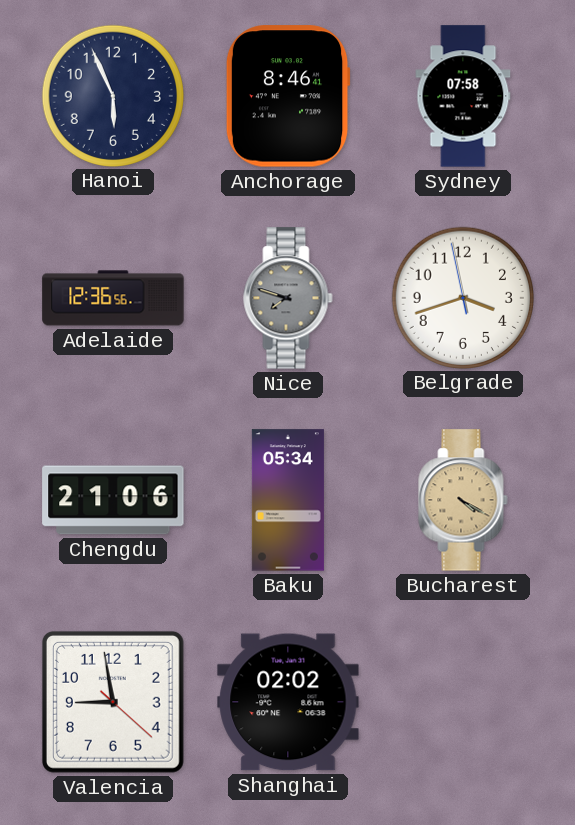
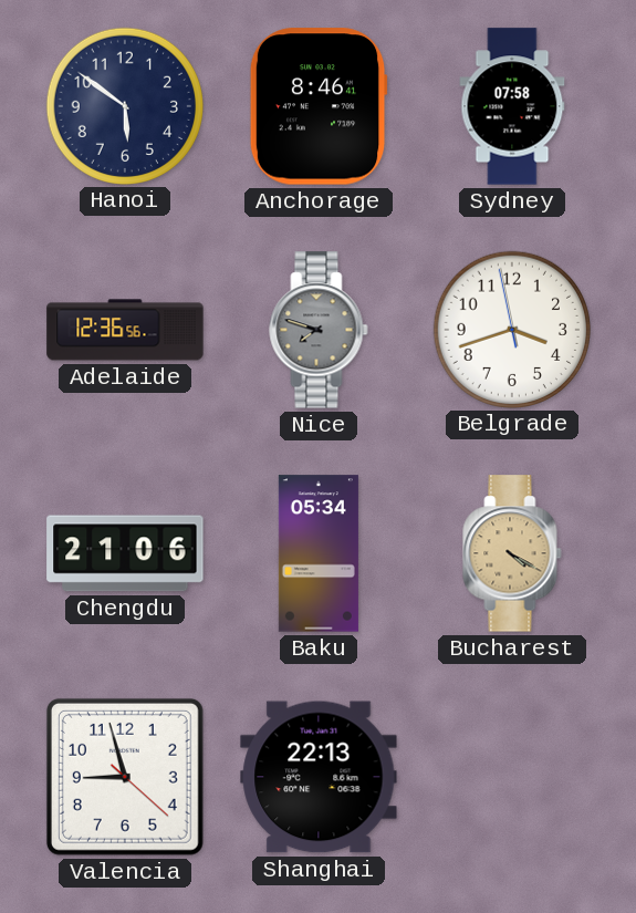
Hanoi: 5:56 -> 5:51
Valencia: 8:58 -> 8:57
Shanghai: 02:02 -> 22:13
